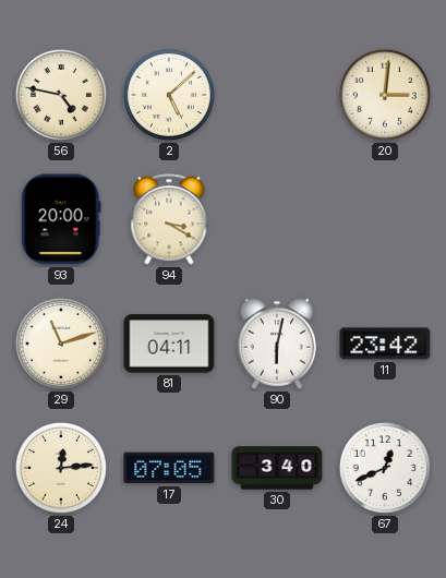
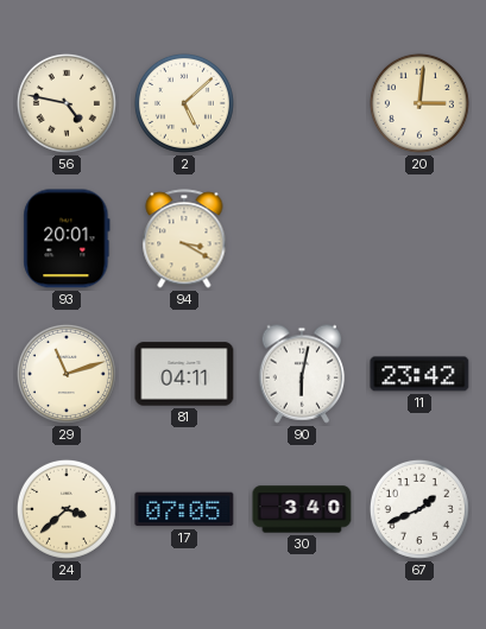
93: 20:00 -> 20:01
24: 12:14 -> 3:38
67: 12:41 -> 1:41
